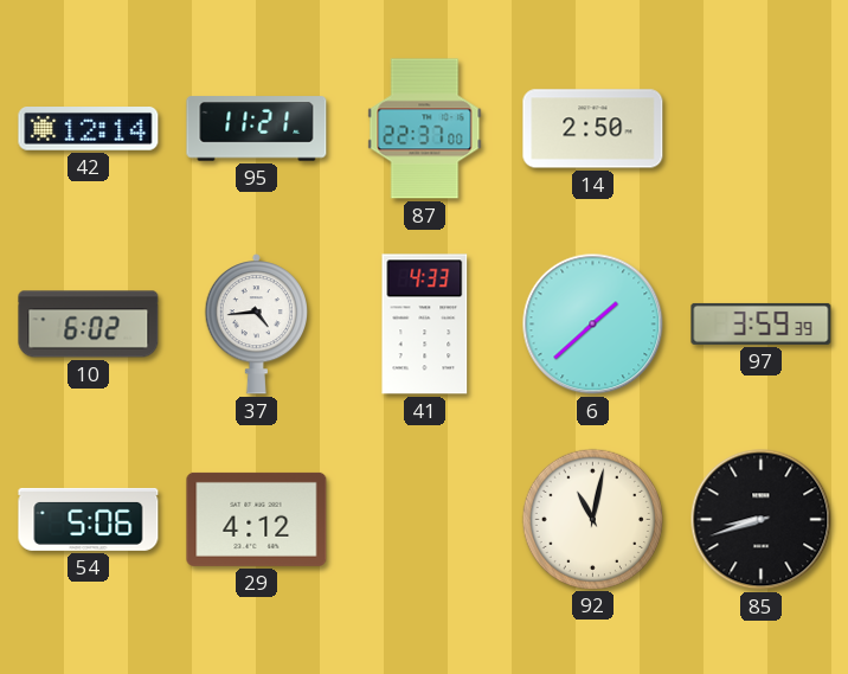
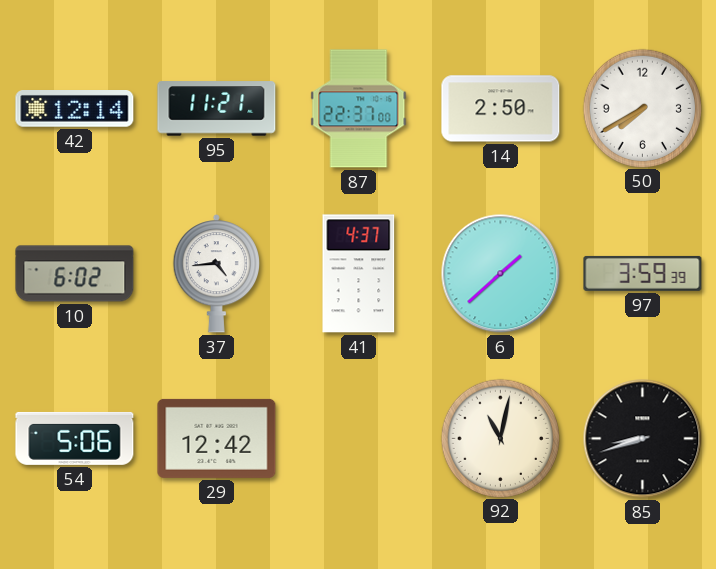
50: none -> 7:40
41: 4:33 -> 4:37
29: 4:12 -> 12:42
